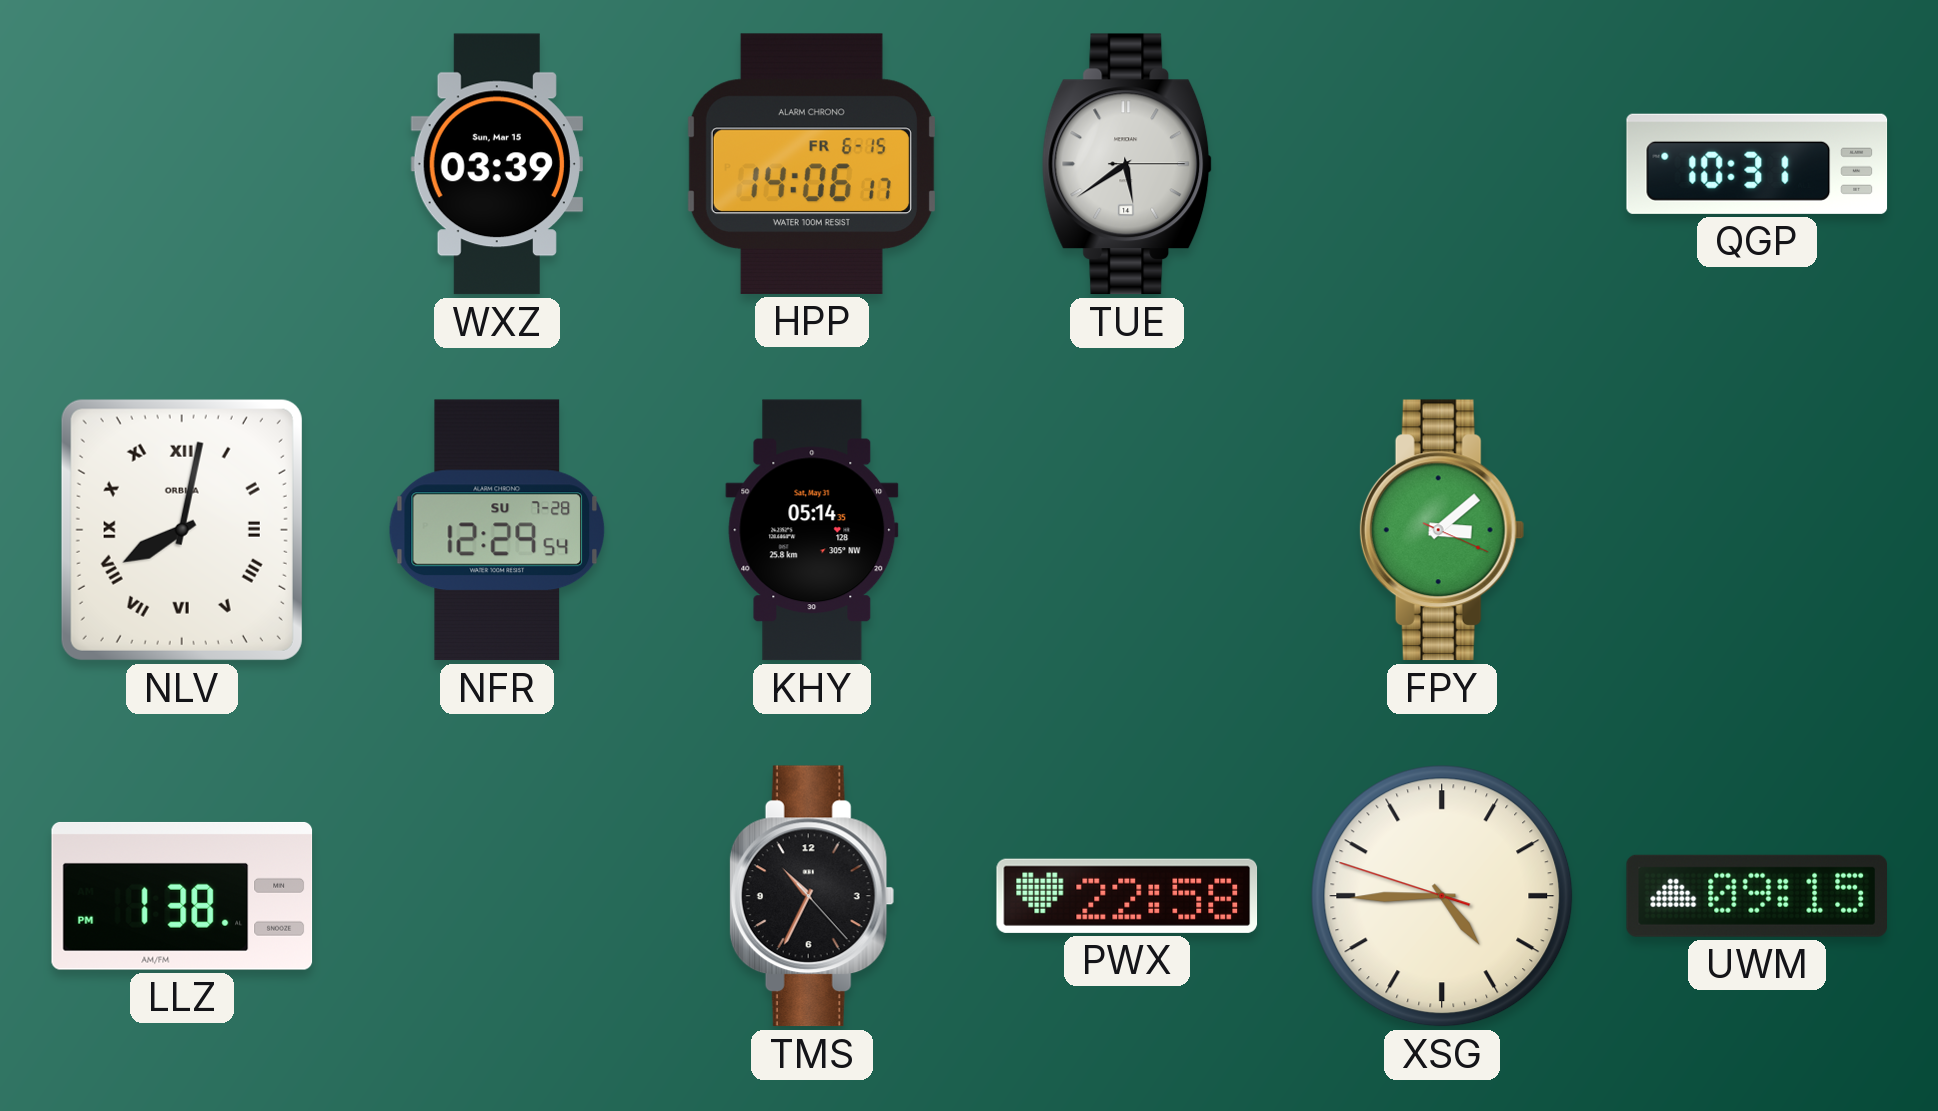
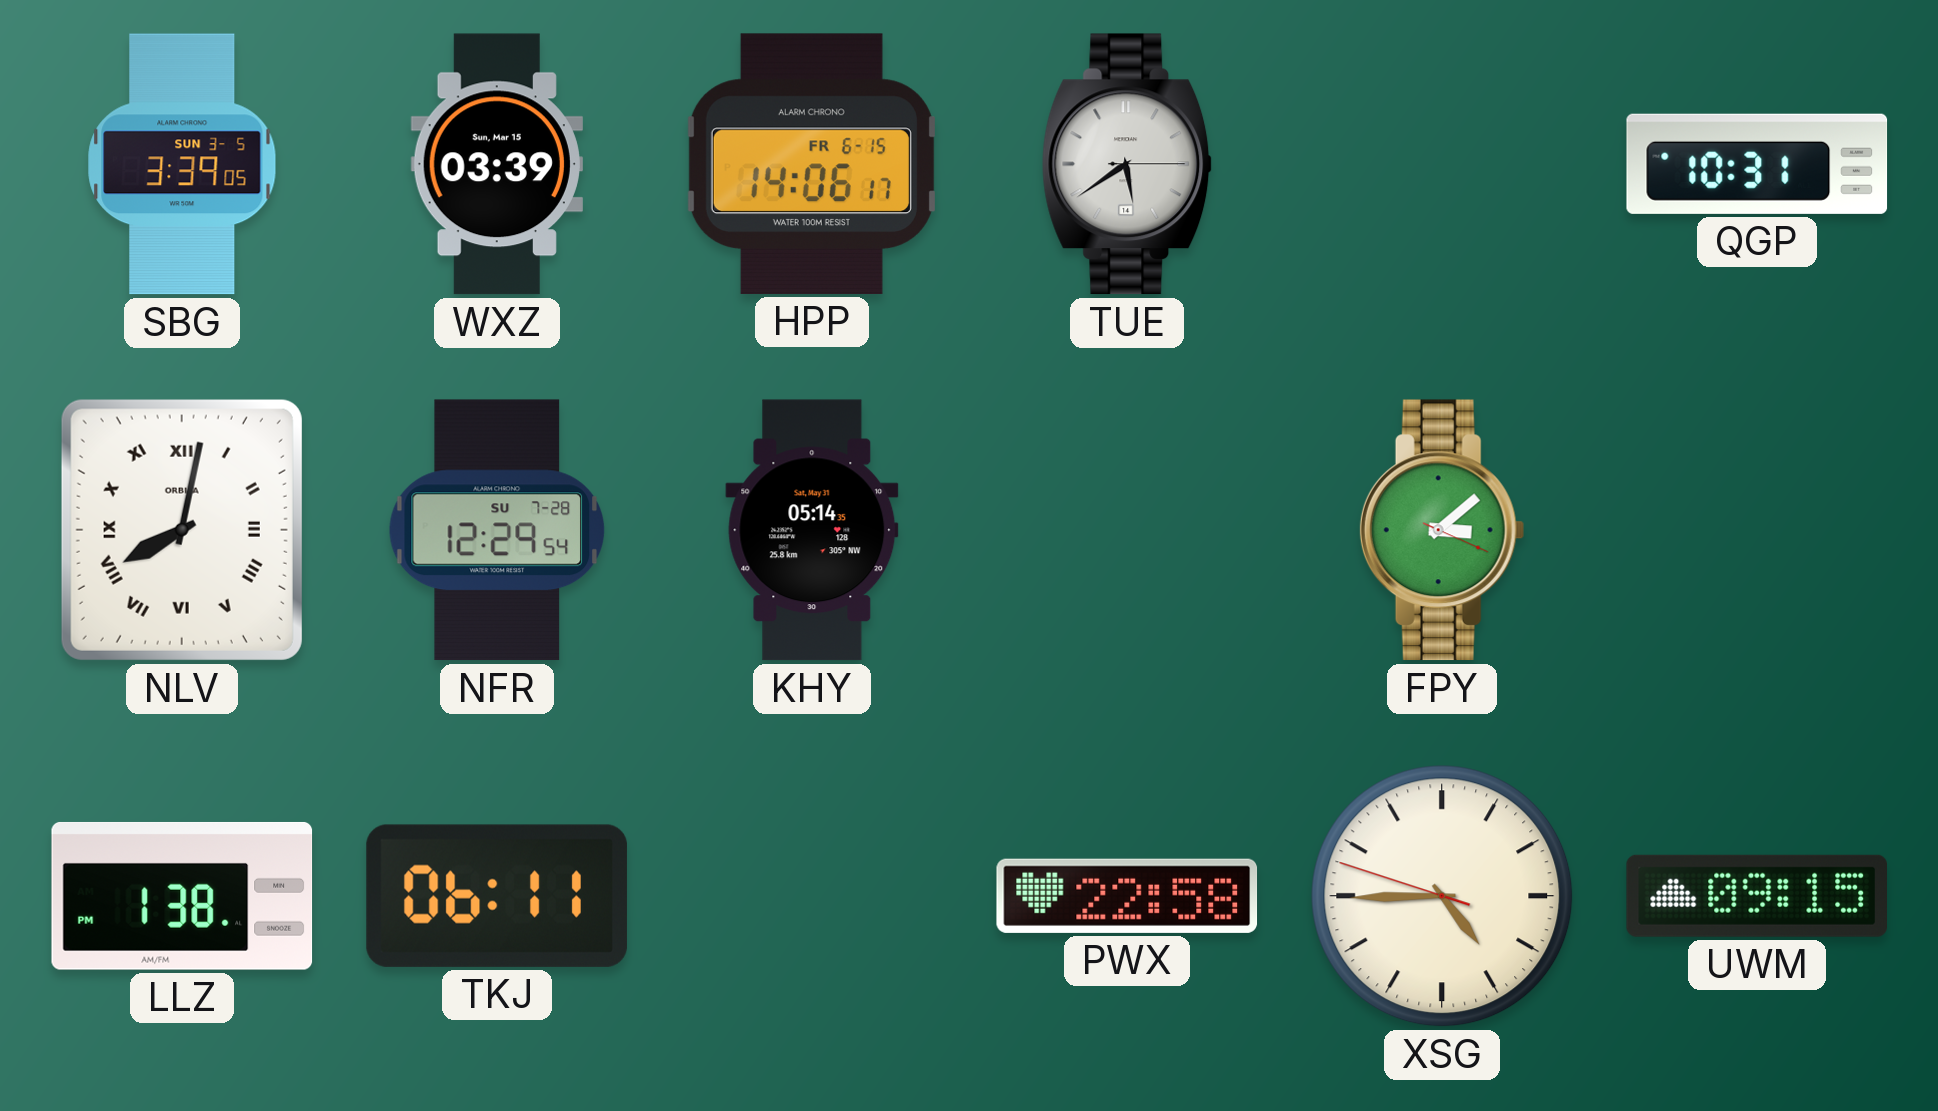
SBG: none -> 3:39
TKJ: none -> 06:11
TMS: 10:34 -> none
